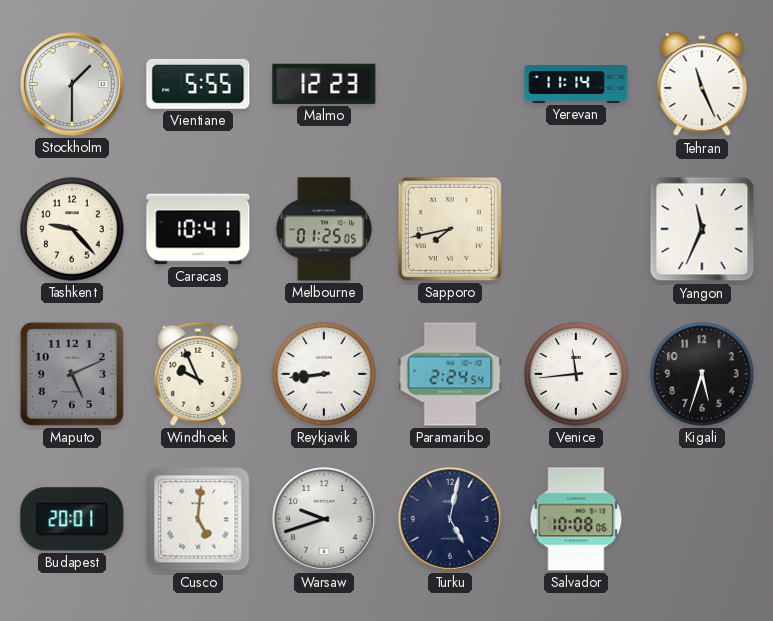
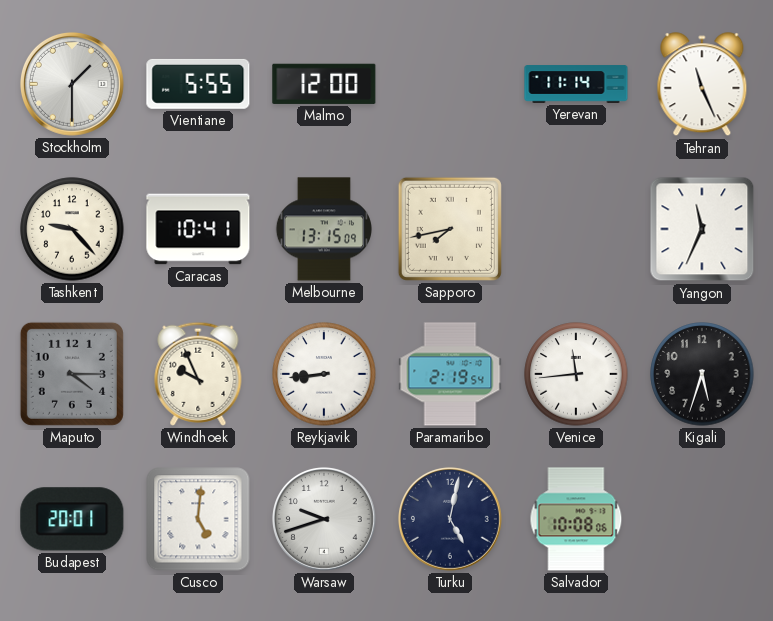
Malmo: 12:23 -> 12:00
Melbourne: 01:25 -> 13:15
Maputo: 5:11 -> 4:15
Paramaribo: 2:24 -> 2:19
